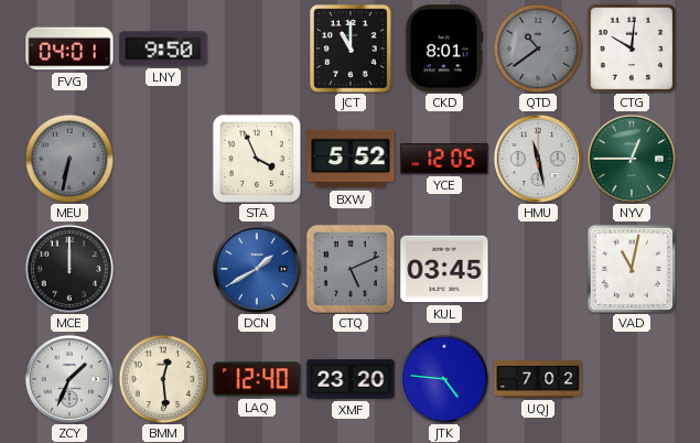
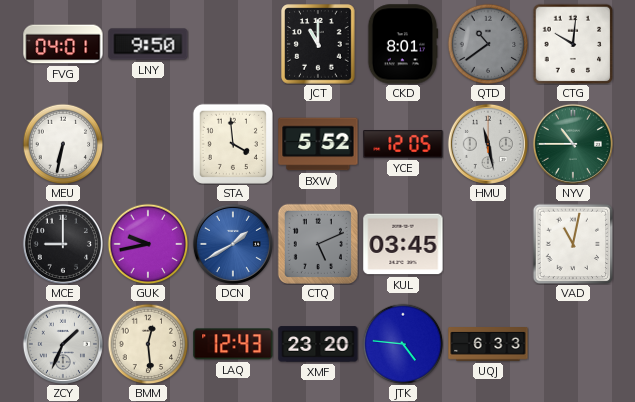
MEU dial: grey -> white
STA: 3:56 -> 3:59
NYV: 12:45 -> 10:45
MCE: 12:00 -> 9:00
GUK: none -> 9:43
LAQ: 12:40 -> 12:43
UQJ: 7:02 -> 6:33
